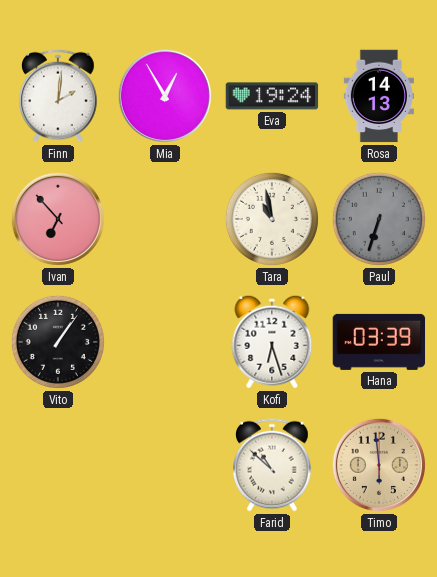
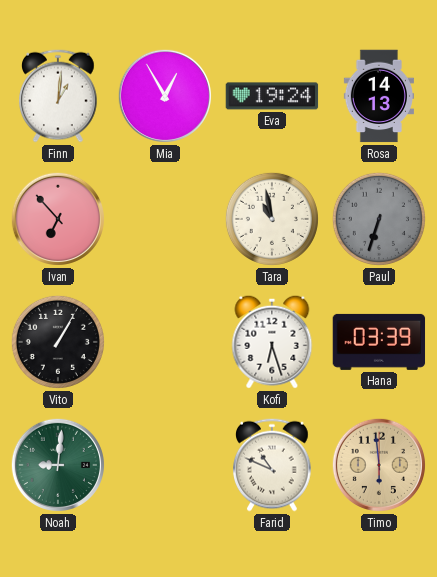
Finn: 2:01 -> 1:01
Vito: 1:06 -> 1:05
Noah: none -> 9:01
Farid: 10:52 -> 10:49
